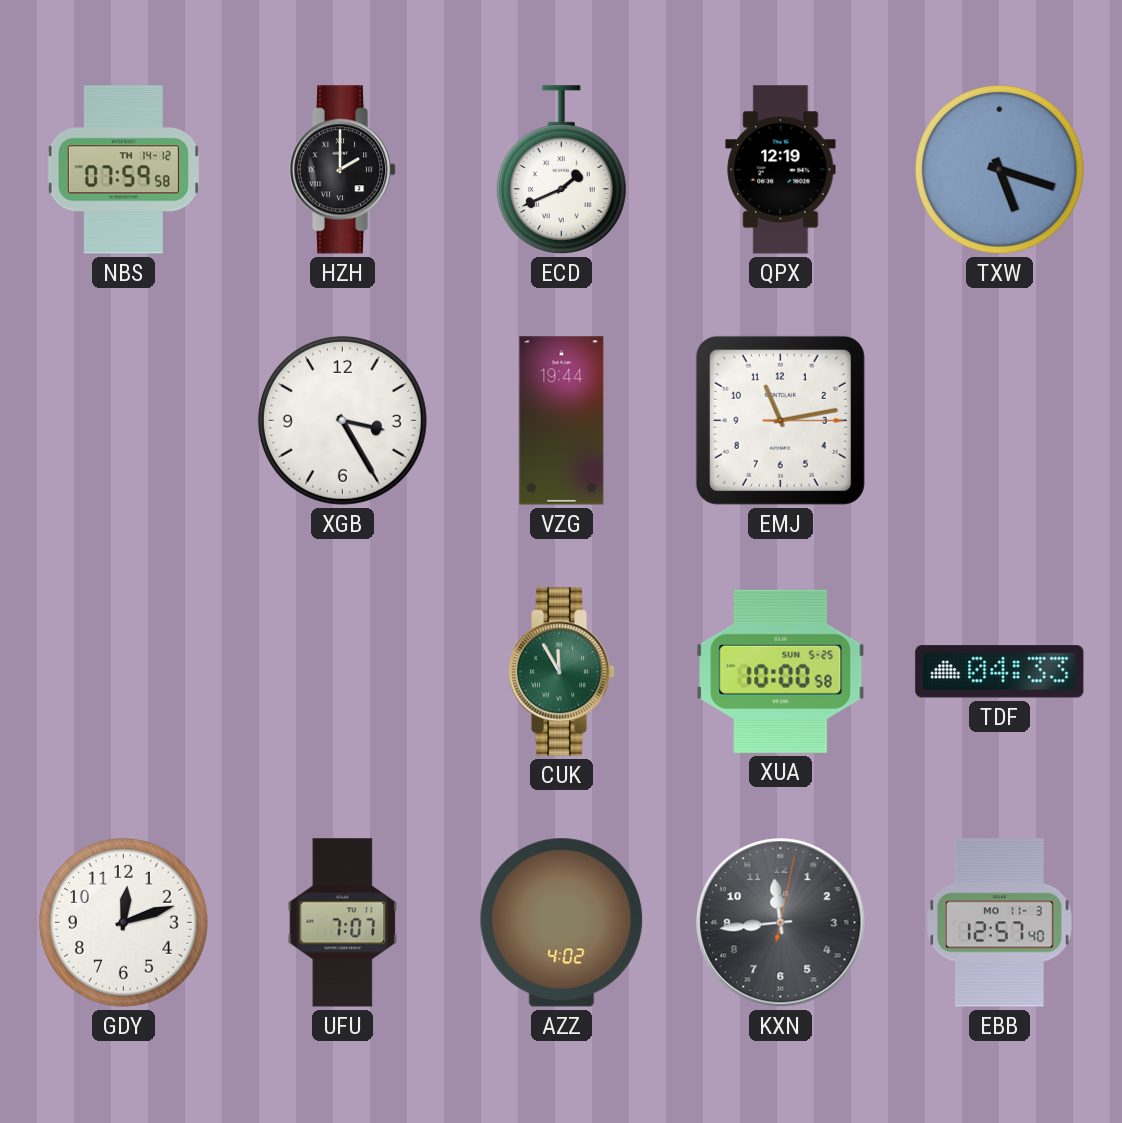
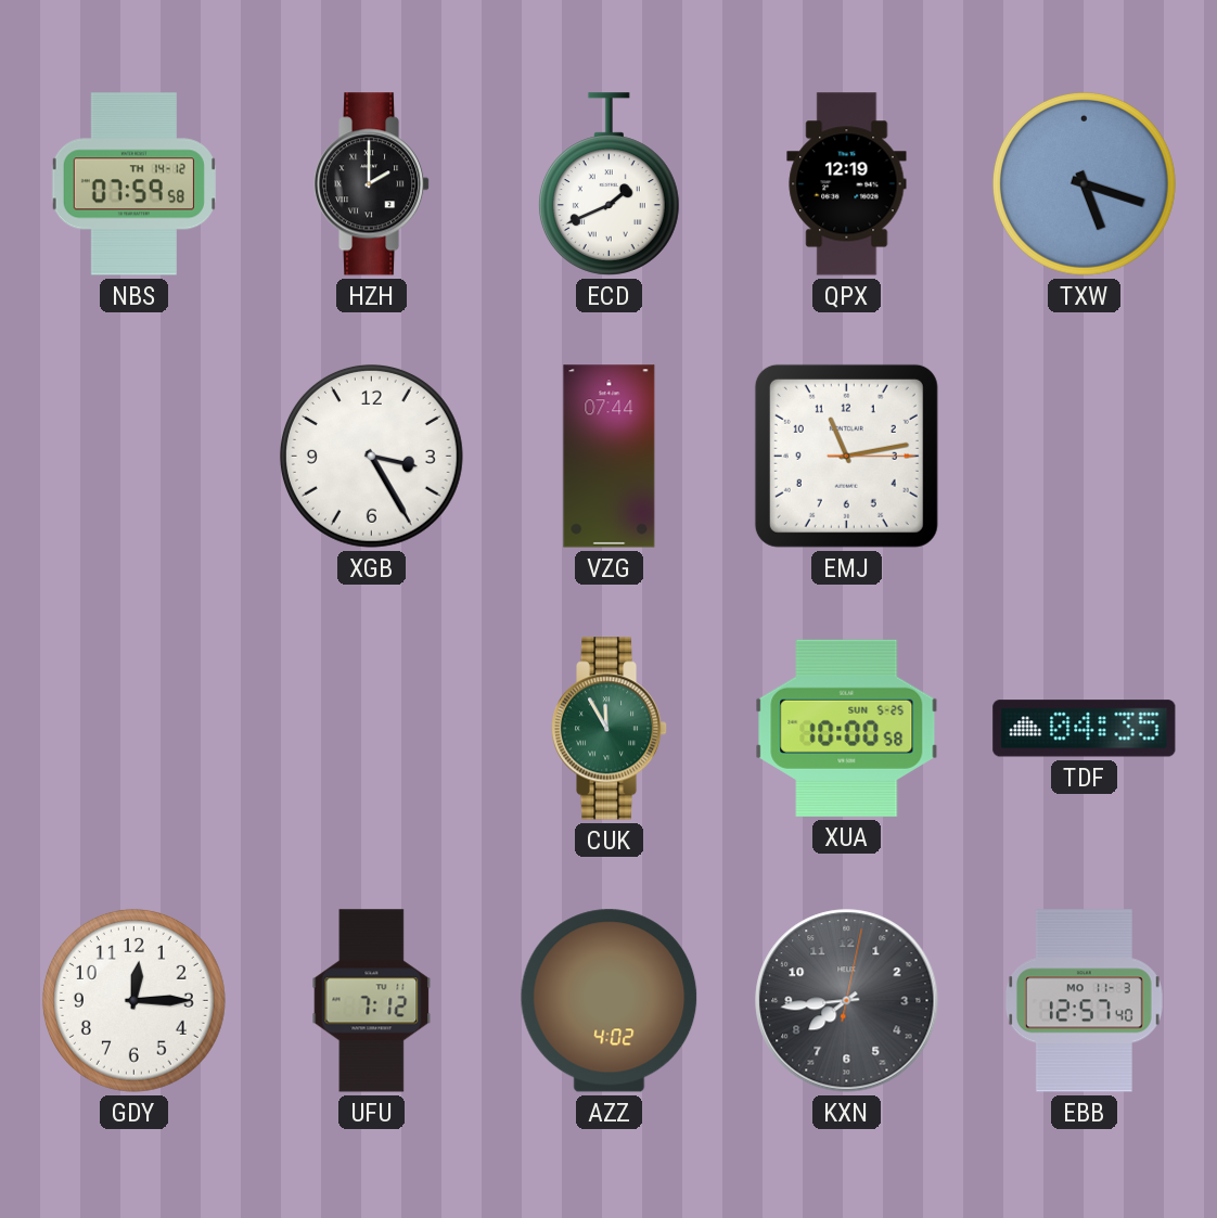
VZG: 19:44 -> 07:44
TDF: 04:33 -> 04:35
GDY: 12:12 -> 12:15
UFU: 7:07 -> 7:12
KXN: 11:44 -> 7:44
